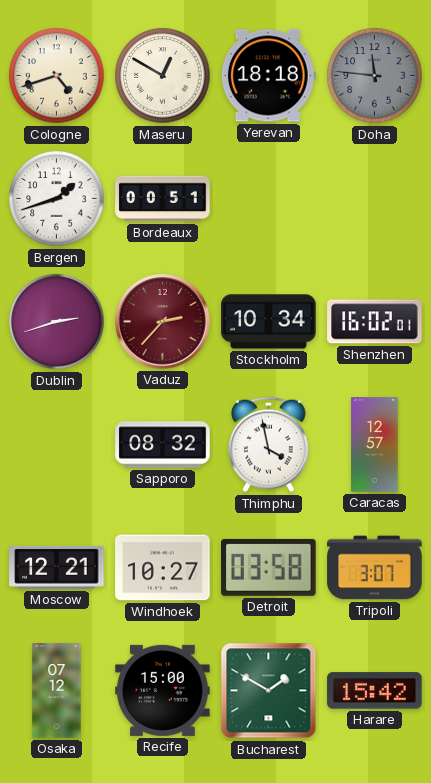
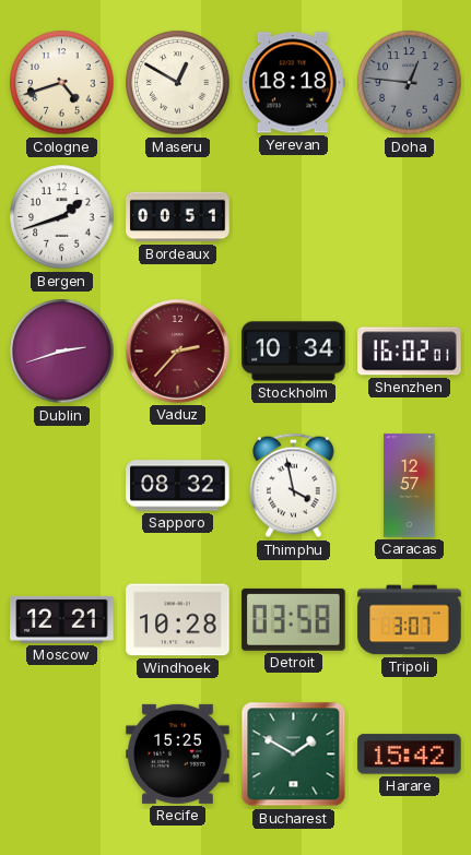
Doha: 11:46 -> 12:46
Windhoek: 10:27 -> 10:28
Osaka: 07:12 -> none
Recife: 15:00 -> 15:25
